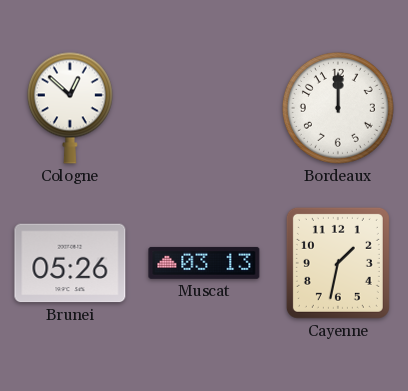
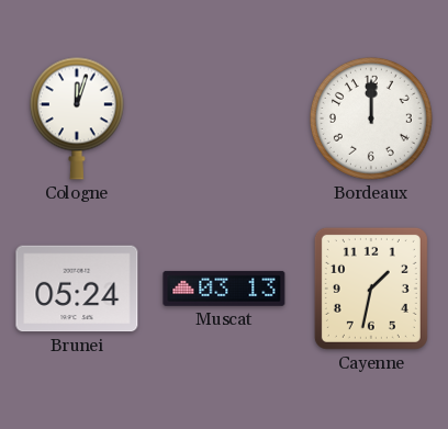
Cologne: 12:52 -> 12:03
Brunei: 05:26 -> 05:24
